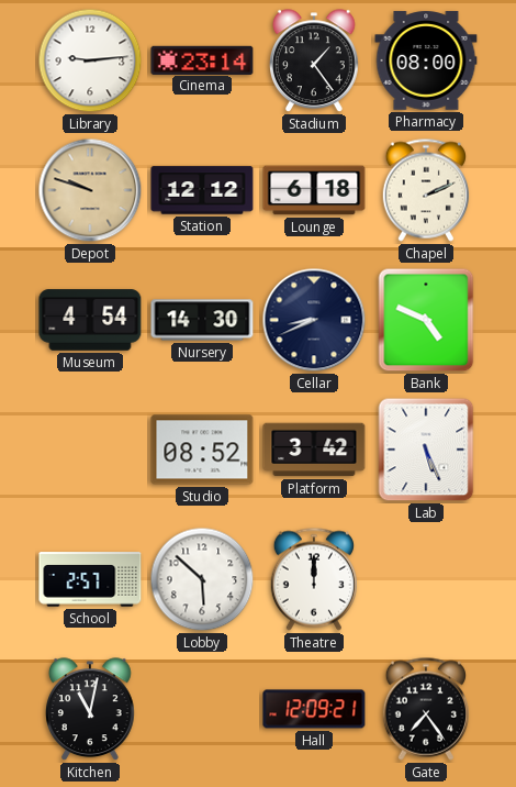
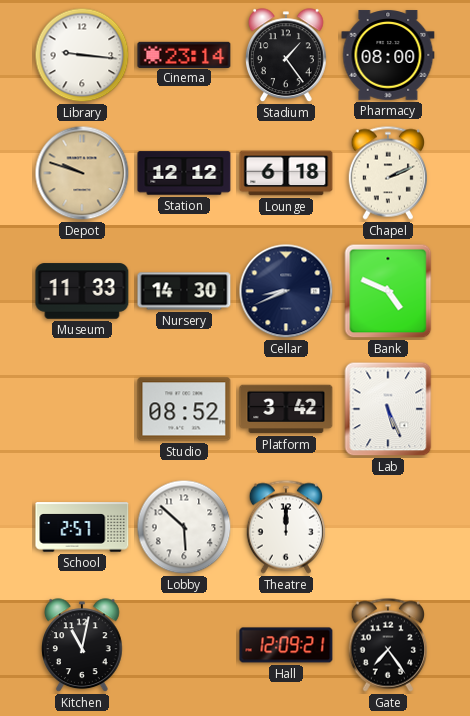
Library: 9:14 -> 9:16
Museum: 4:54 -> 11:33
